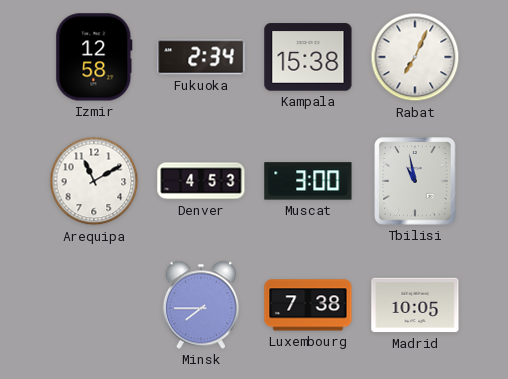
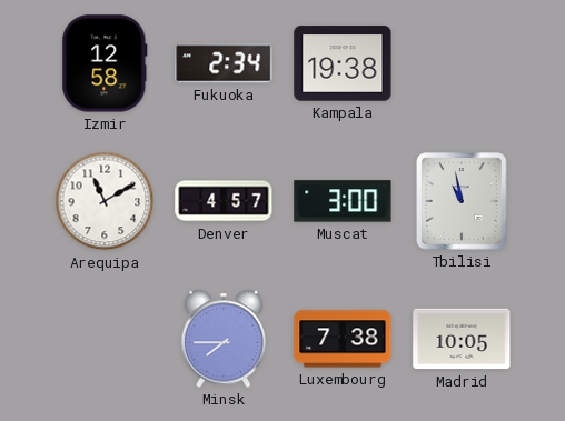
Kampala: 15:38 -> 19:38
Rabat: 7:04 -> none
Denver: 4:53 -> 4:57
